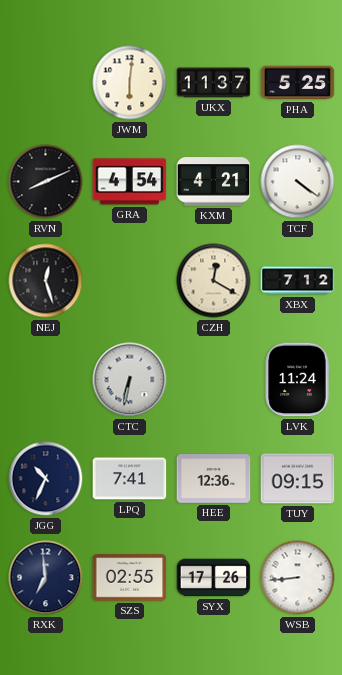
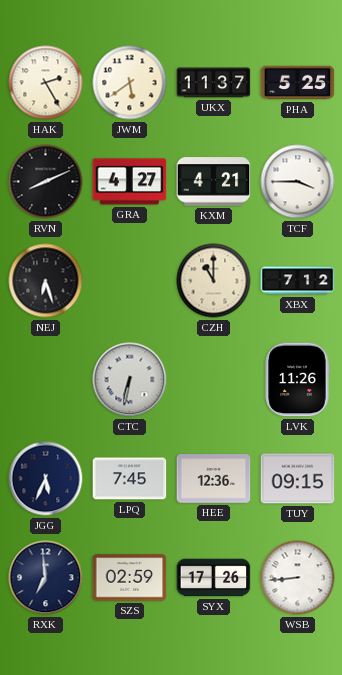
HAK: none -> 2:25
JWM: 6:01 -> 5:39
GRA: 4:54 -> 4:27
TCF: 4:21 -> 3:45
NEJ: 12:27 -> 6:27
CZH: 12:20 -> 11:00
LVK: 11:24 -> 11:26
JGG: 10:34 -> 5:34
LPQ: 7:41 -> 7:45
SZS: 02:55 -> 02:59
